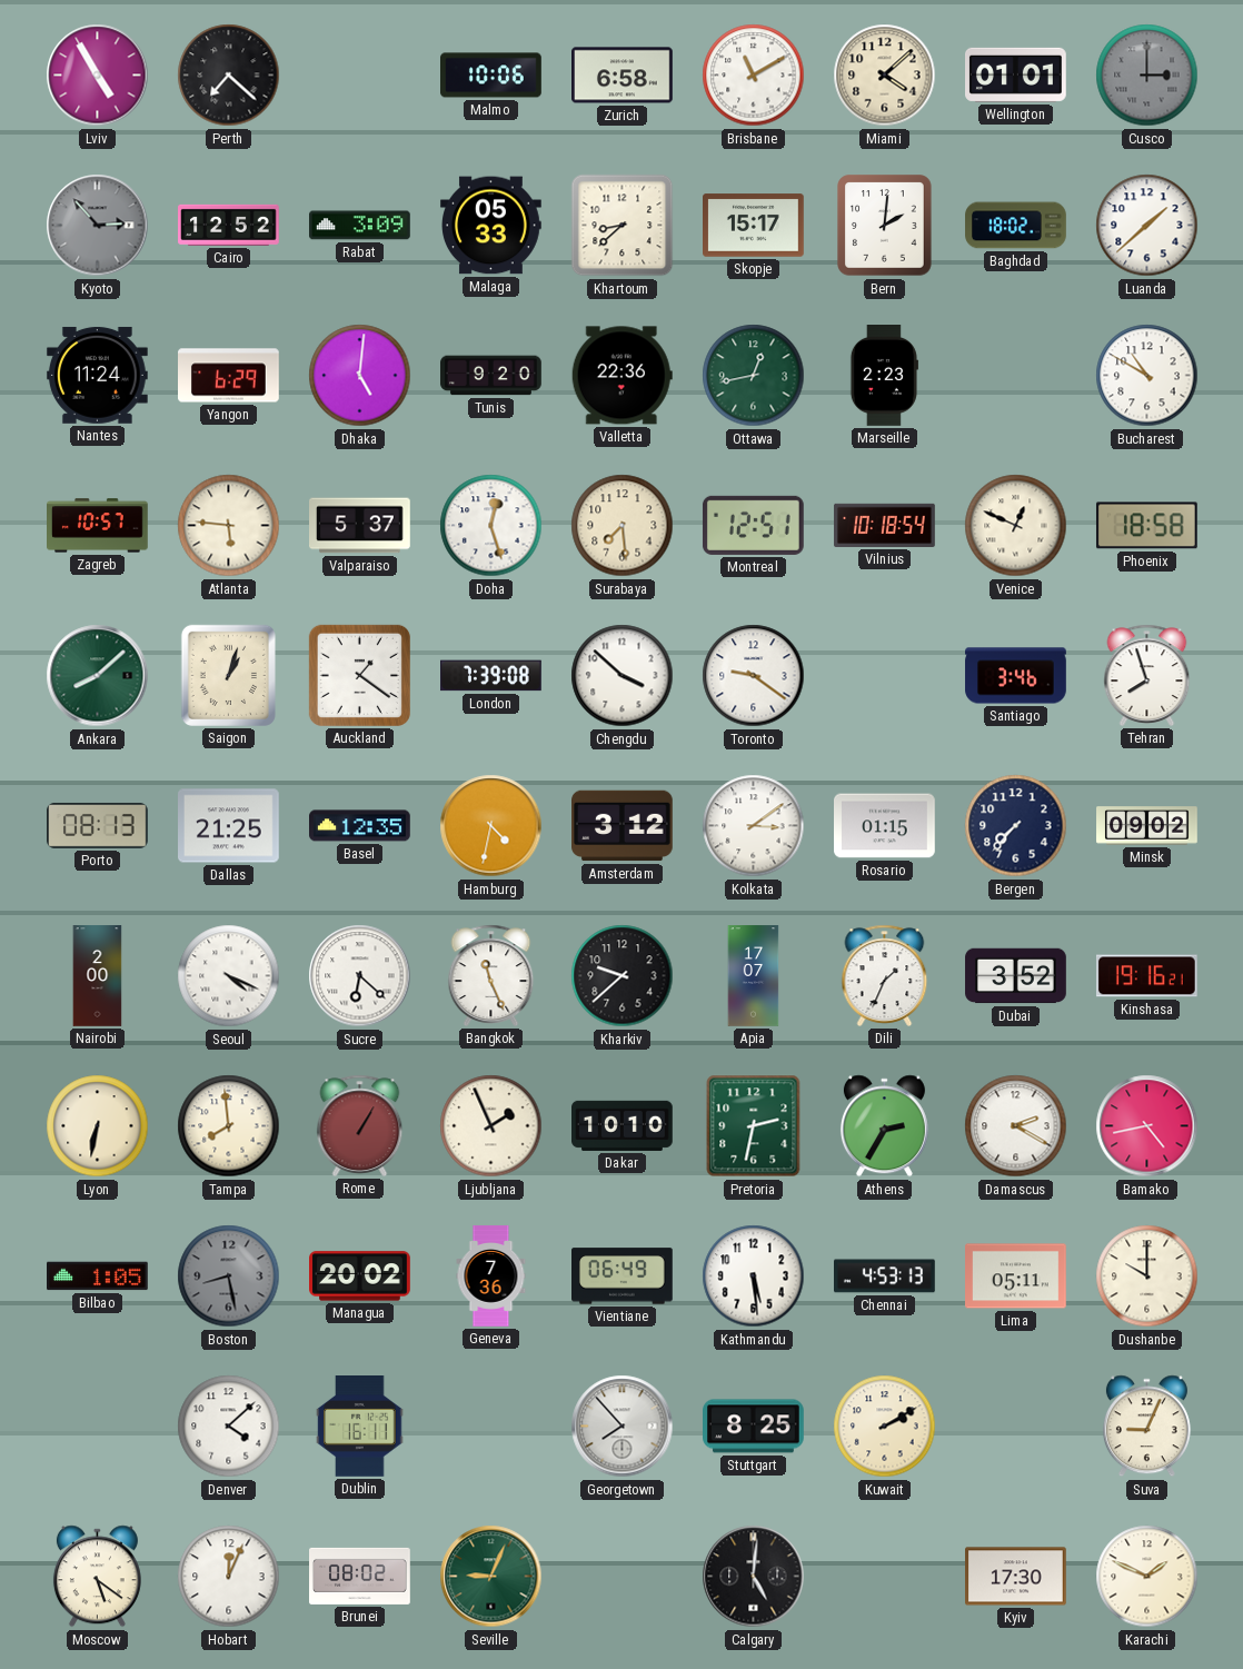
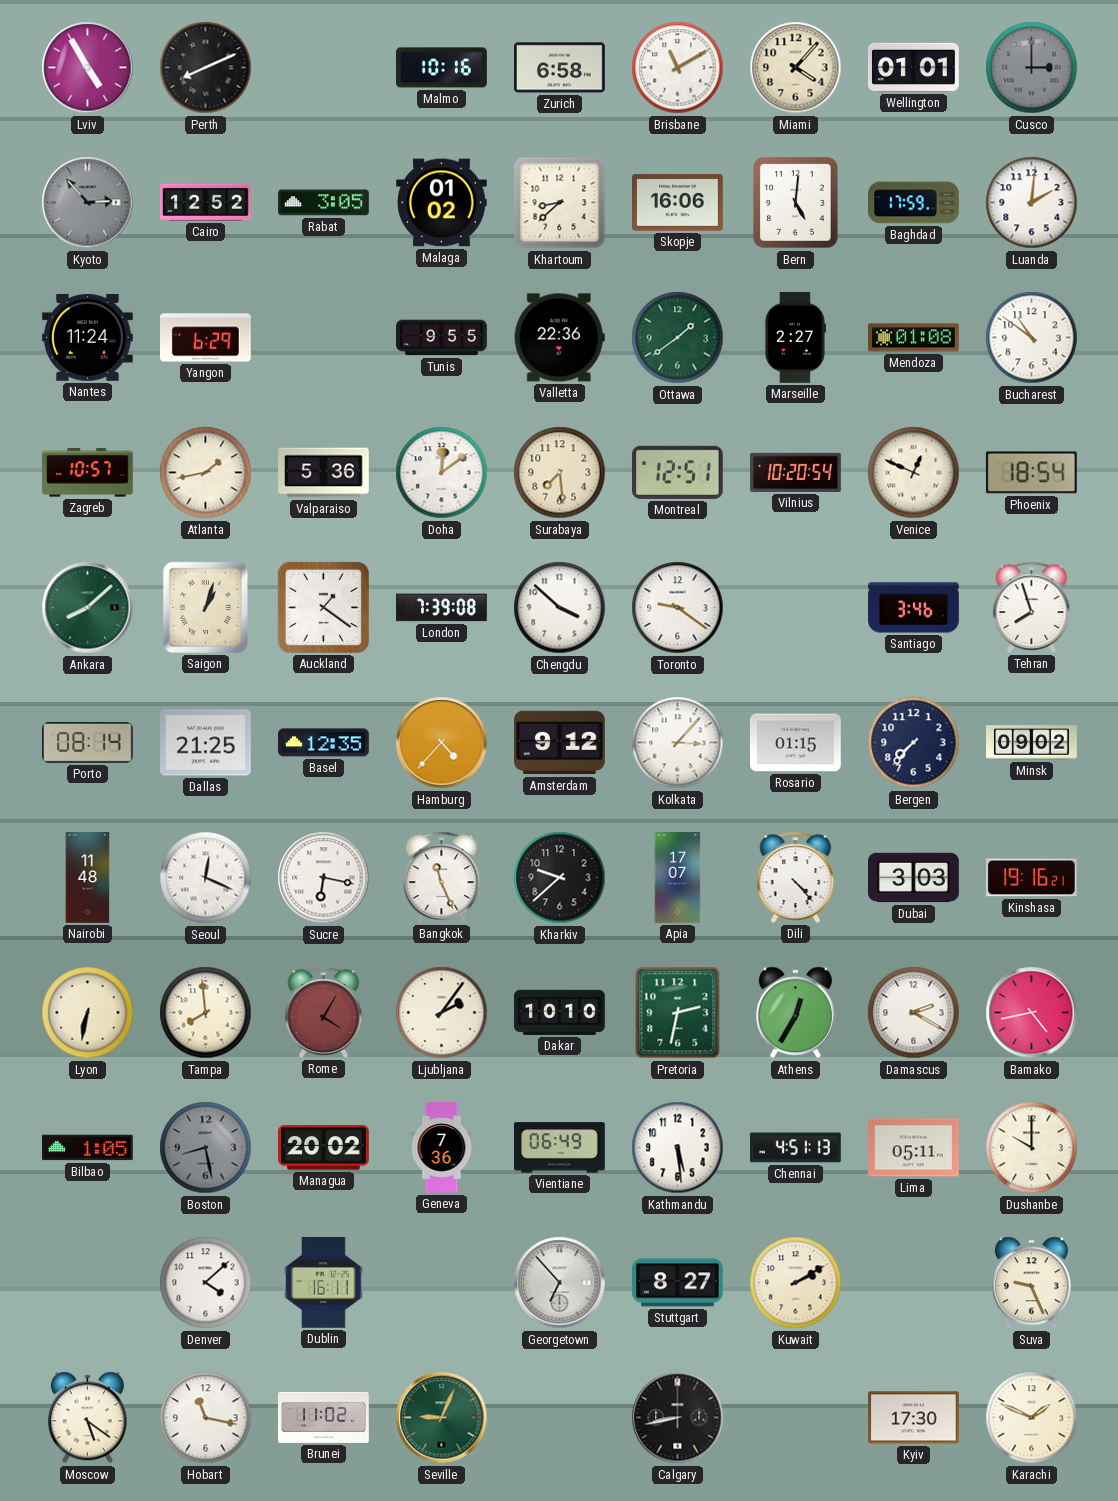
Perth: 7:22 -> 8:11
Malmo: 10:06 -> 10:16
Miami: 4:08 -> 4:07
Rabat: 3:09 -> 3:05
Malaga: 05:33 -> 01:02
Skopje: 15:17 -> 16:06
Bern: 2:01 -> 5:01
Baghdad: 18:02 -> 17:59
Luanda: 1:38 -> 2:01
Dhaka: 5:01 -> none
Tunis: 9:20 -> 9:55
Ottawa: 12:43 -> 1:39
Marseille: 2:23 -> 2:27
Mendoza: none -> 01:08
Bucharest: 10:50 -> 10:51
Atlanta: 5:46 -> 1:43
Valparaiso: 5:37 -> 5:36
Doha: 12:27 -> 12:09
Vilnius: 10:18 -> 10:20
Phoenix: 18:58 -> 18:54
Porto: 08:13 -> 08:14
Hamburg: 4:32 -> 4:37
Amsterdam: 3:12 -> 9:12
Kolkata: 3:09 -> 3:07
Nairobi: 2:00 -> 11:48
Seoul: 4:19 -> 12:19
Sucre: 6:22 -> 6:17
Dili: 1:34 -> 4:23
Dubai: 3:52 -> 3:03
Rome: 1:05 -> 4:05
Ljubljana: 1:56 -> 2:06
Athens: 2:35 -> 12:35
Chennai: 4:53 -> 4:51
Georgetown: 7:53 -> 6:53
Stuttgart: 8:25 -> 8:27
Suva: 9:04 -> 9:26
Hobart: 12:04 -> 11:17
Brunei: 08:02 -> 11:02
Calgary: 5:01 -> 8:43
